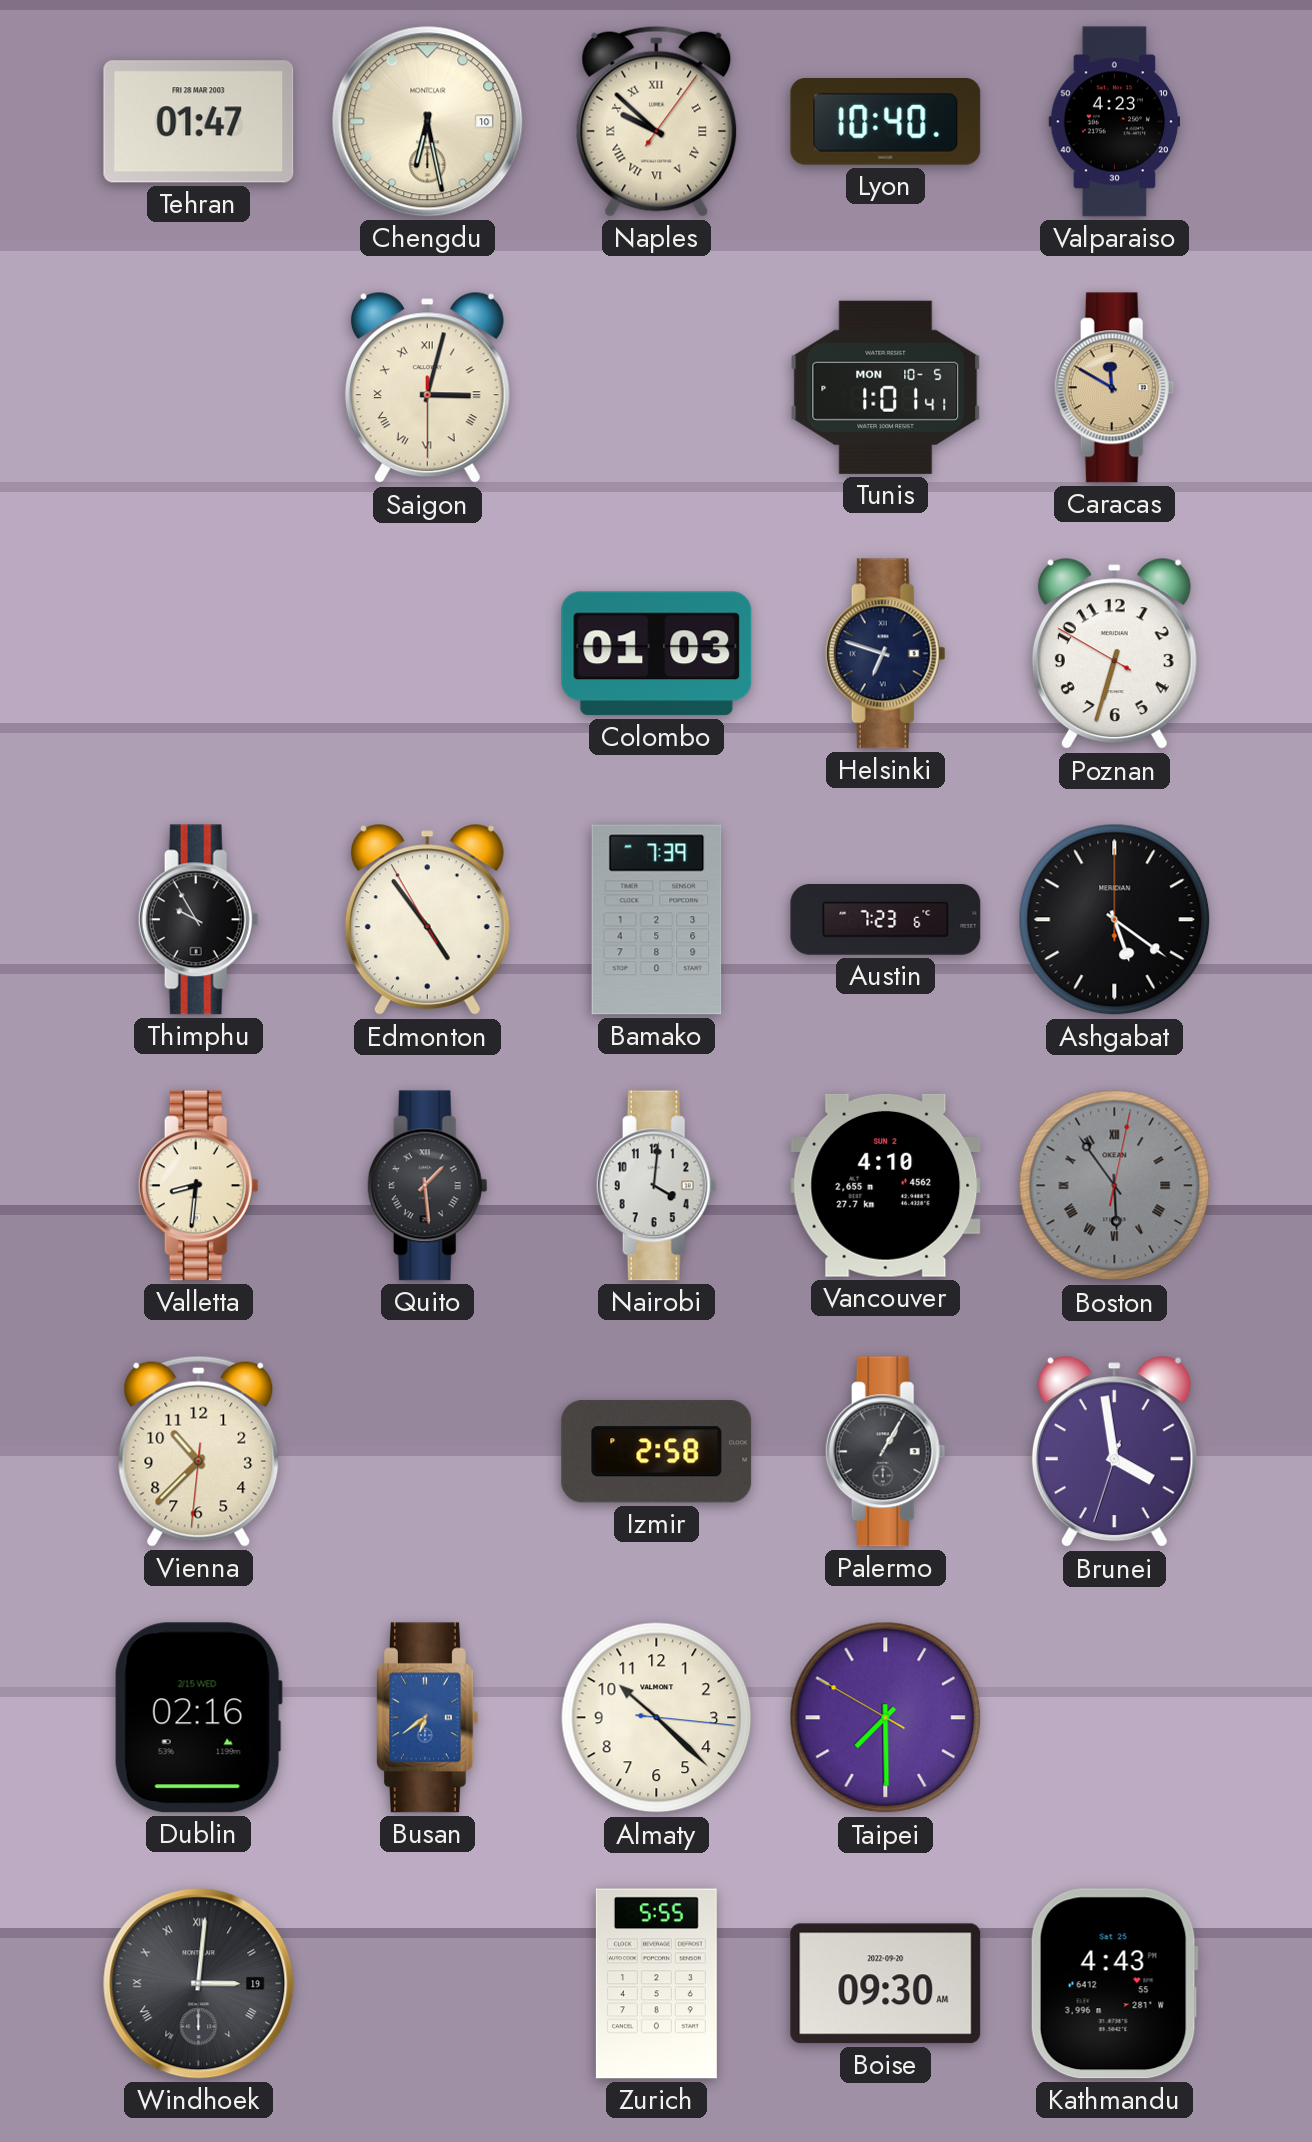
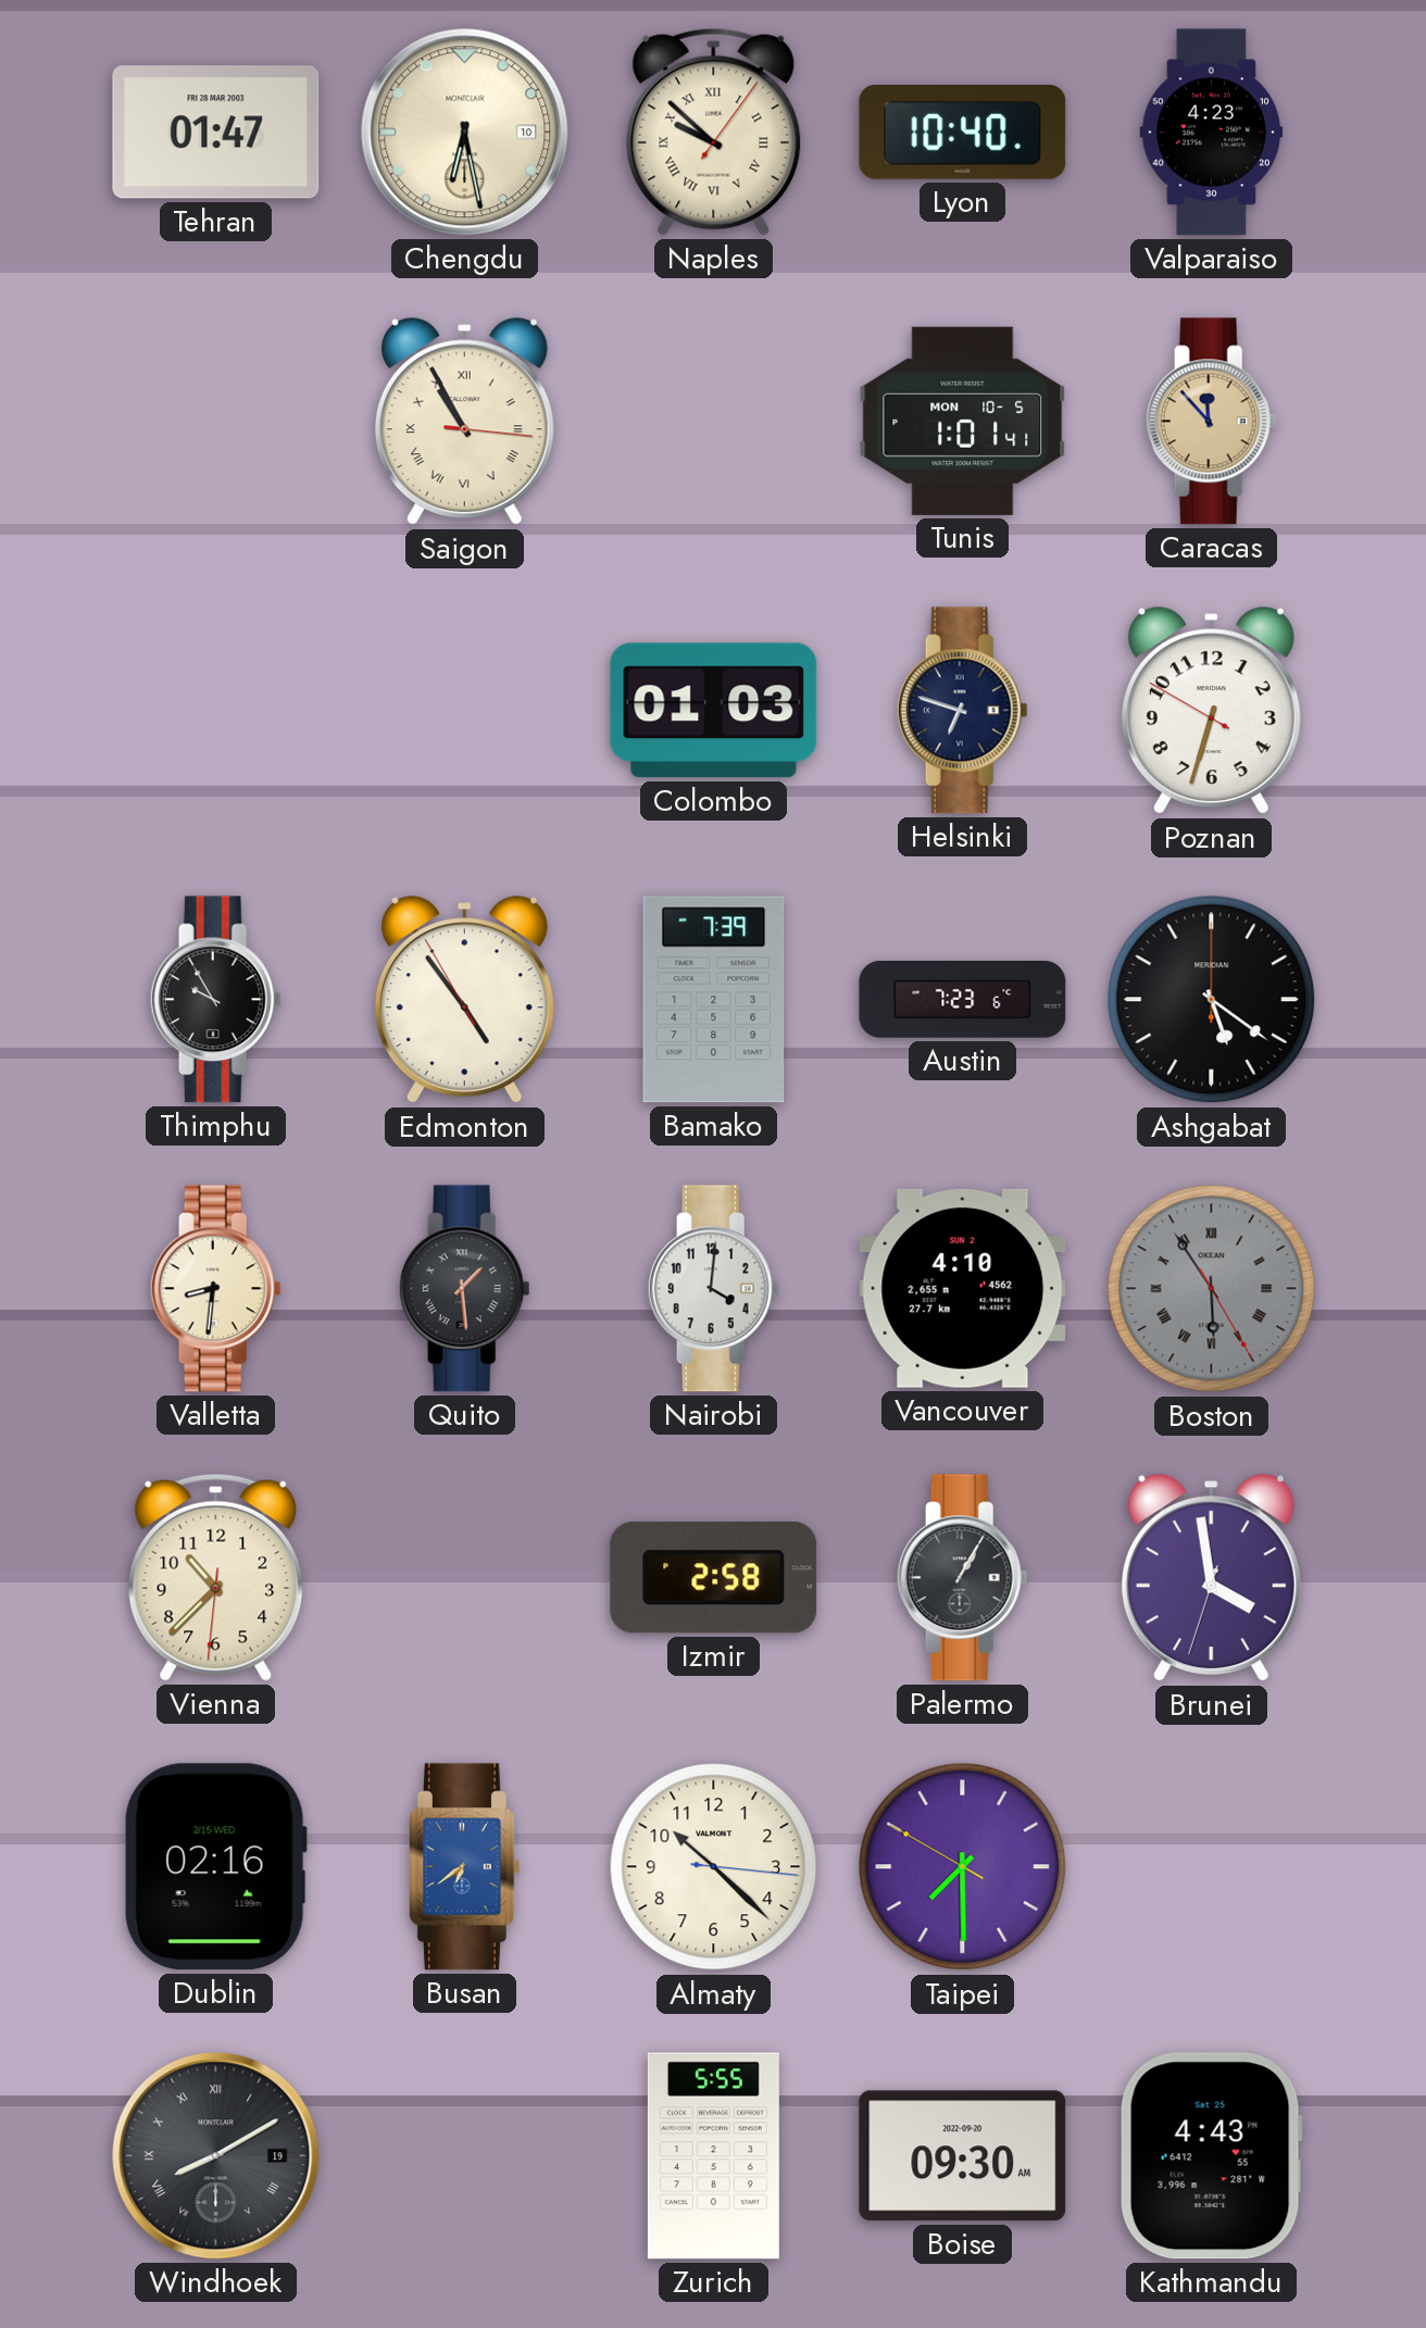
Saigon: 3:02 -> 10:55
Caracas: 11:50 -> 11:53
Boston: 5:54:02 -> 5:54:25
Windhoek: 3:01 -> 8:10
